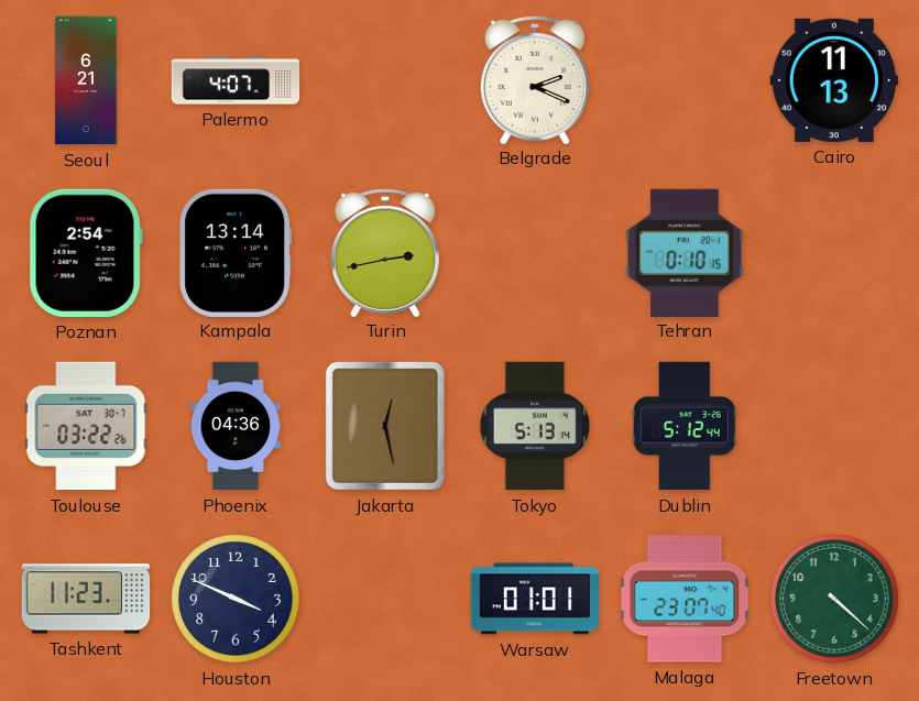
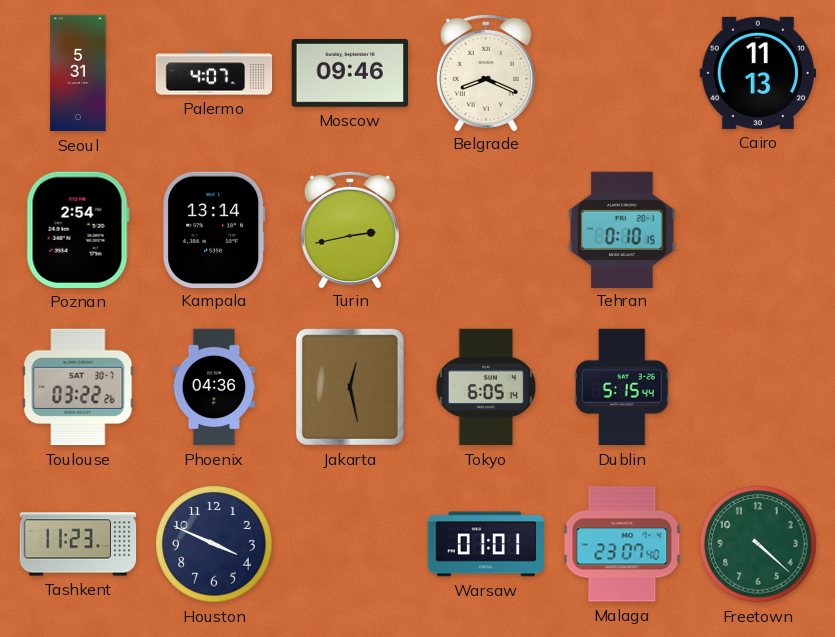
Seoul: 6:21 -> 5:31
Moscow: none -> 09:46
Belgrade: 2:19 -> 8:19
Tokyo: 5:13 -> 6:05
Dublin: 5:12 -> 5:15
